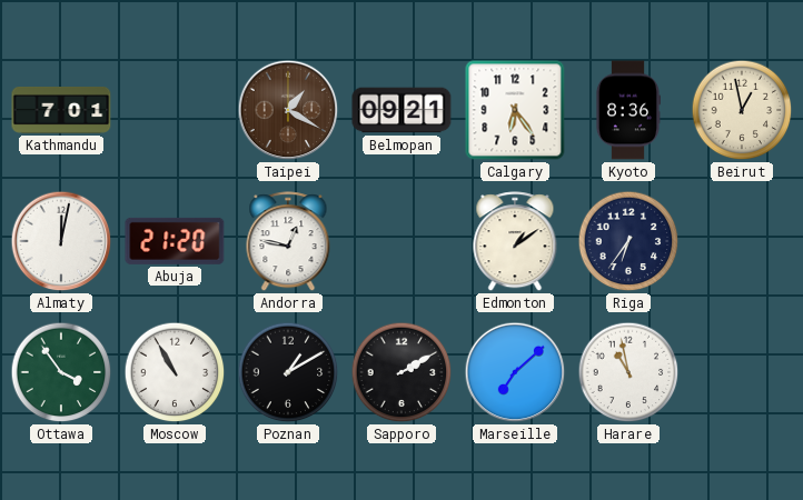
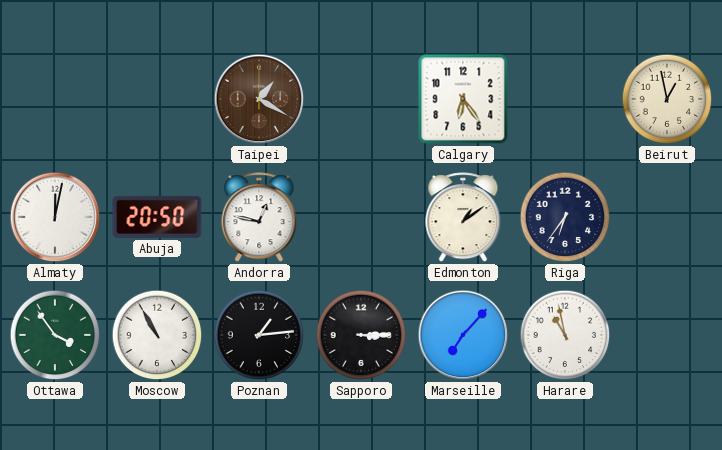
Kathmandu: 7:01 -> none
Belmopan: 09:21 -> none
Kyoto: 8:36 -> none
Abuja: 21:20 -> 20:50
Poznan: 1:10 -> 1:14
Sapporo: 2:10 -> 3:15
Marseille: 7:08 -> 7:07
